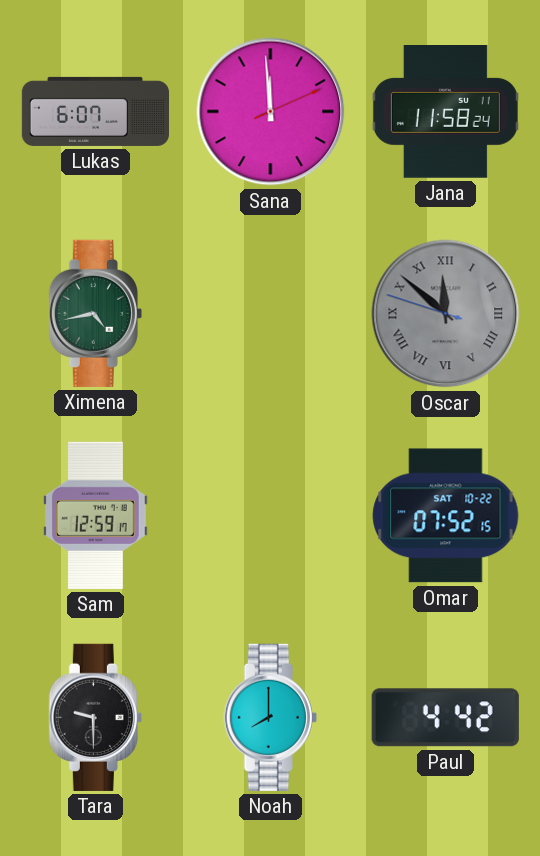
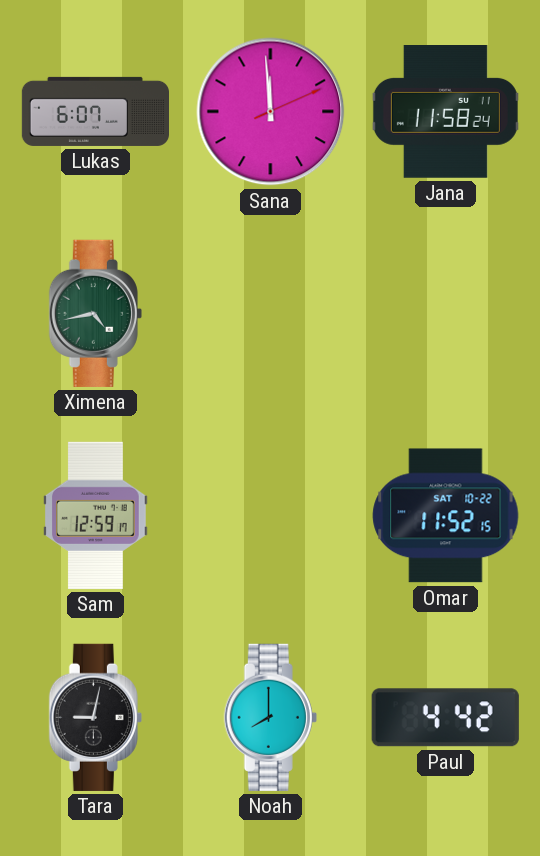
Oscar: 11:51 -> none
Omar: 07:52 -> 11:52
Tara: 9:30 -> 9:02
